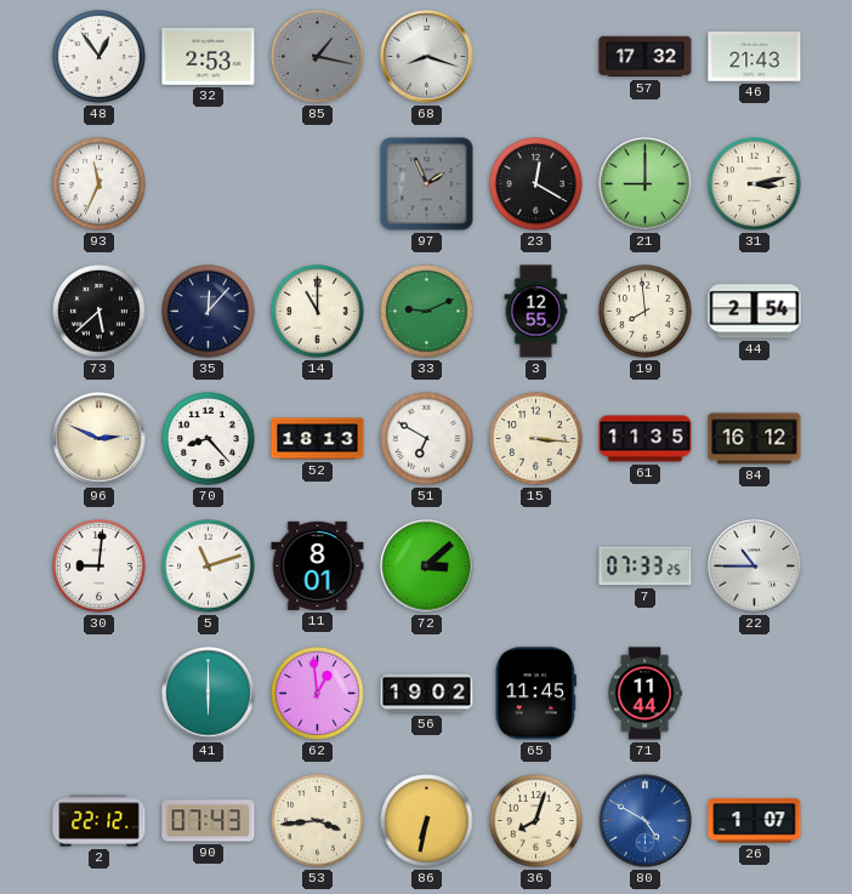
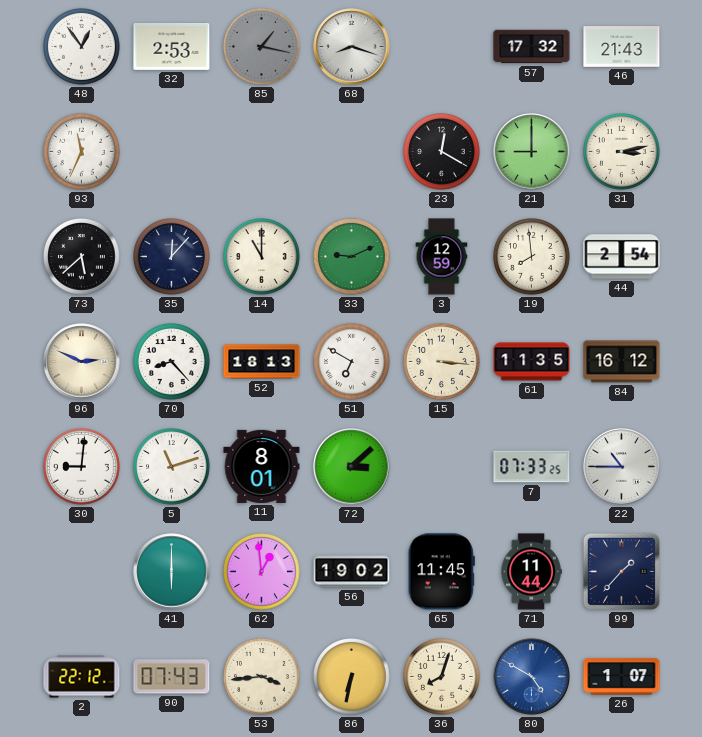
97: 1:56 -> none
3: 12:55 -> 12:59
99: none -> 1:37
